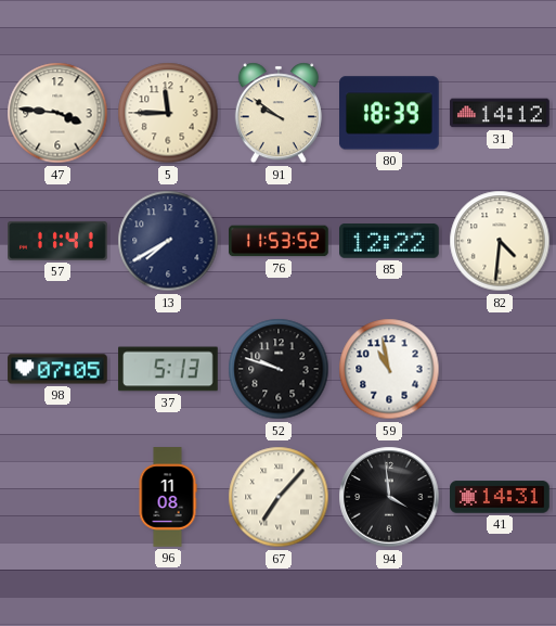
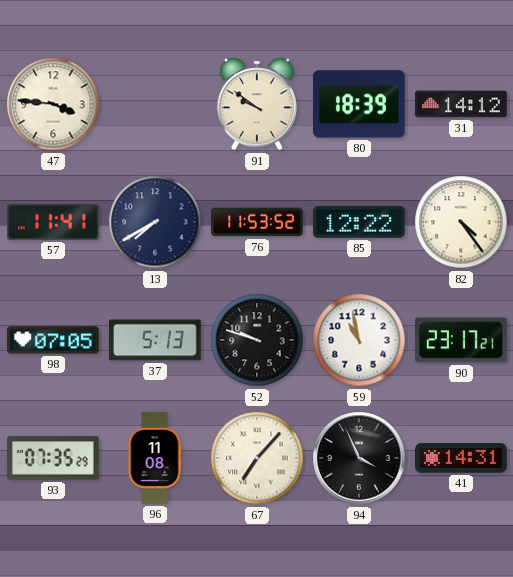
5: 11:45 -> none
82: 4:31 -> 4:24
90: none -> 23:17
93: none -> 07:35
94: 3:59 -> 3:56
